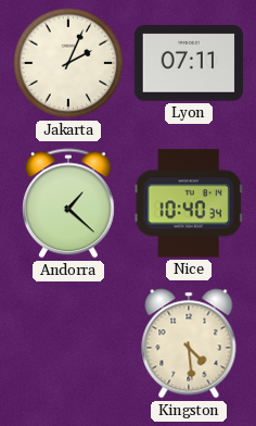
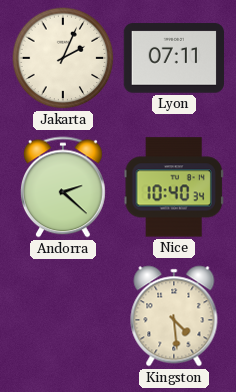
Andorra: 1:22 -> 2:22
